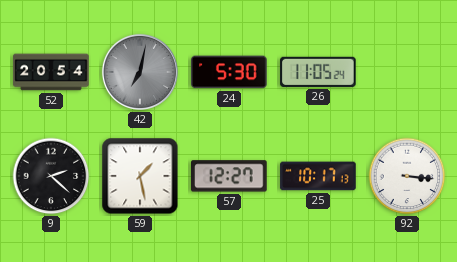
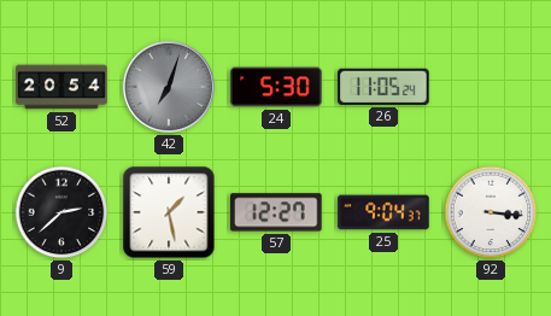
42: 7:02 -> 7:03
9: 2:22 -> 2:38
25: 10:17 -> 9:04
